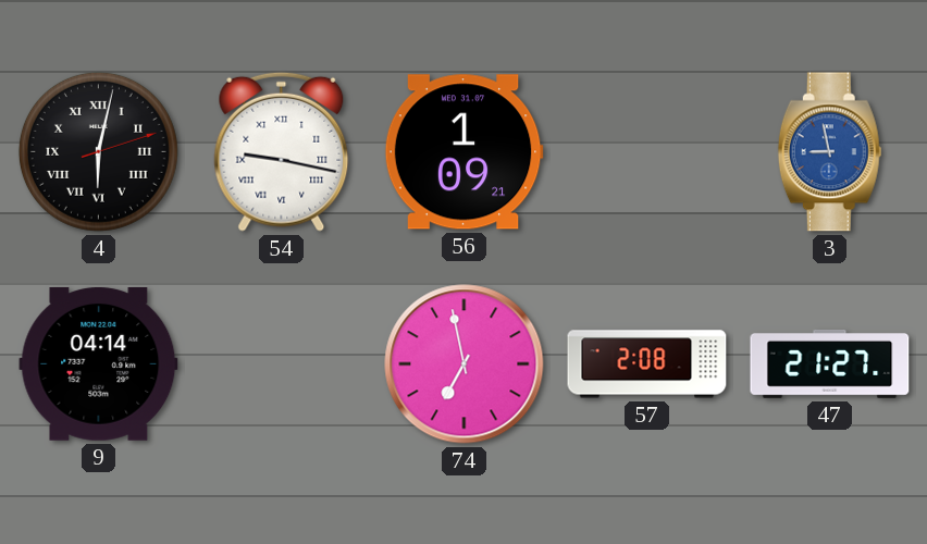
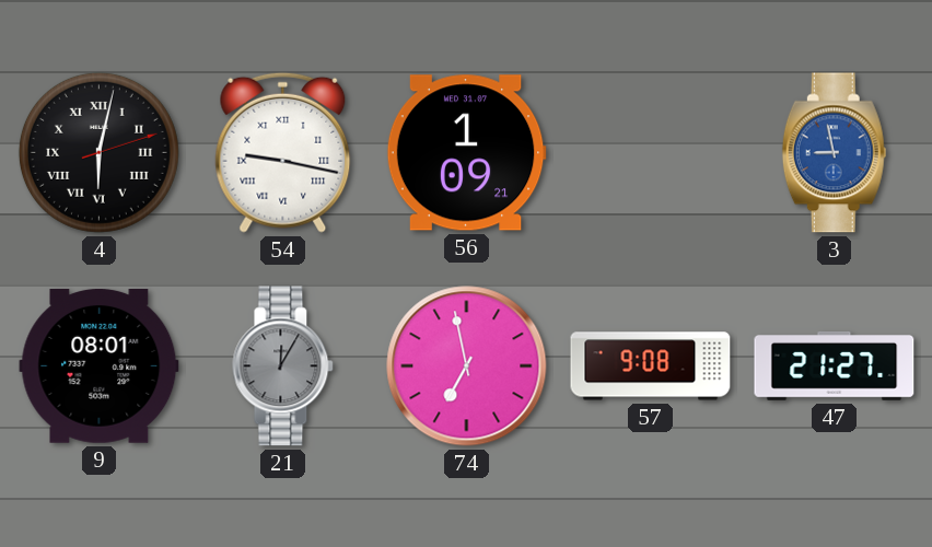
9: 04:14 -> 08:01
21: none -> 12:05
57: 2:08 -> 9:08
